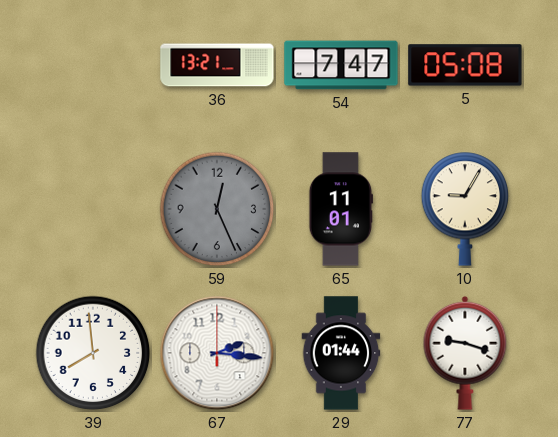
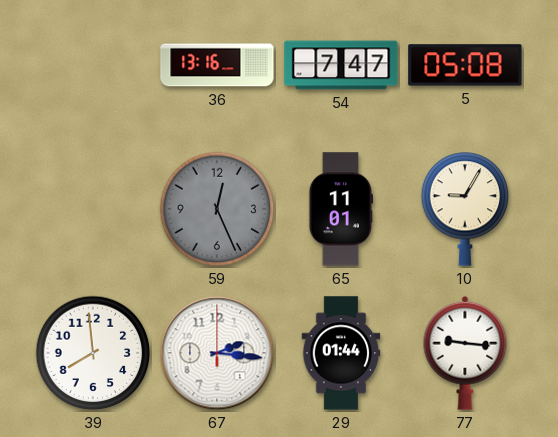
36: 13:21 -> 13:16
77: 9:18 -> 9:16
